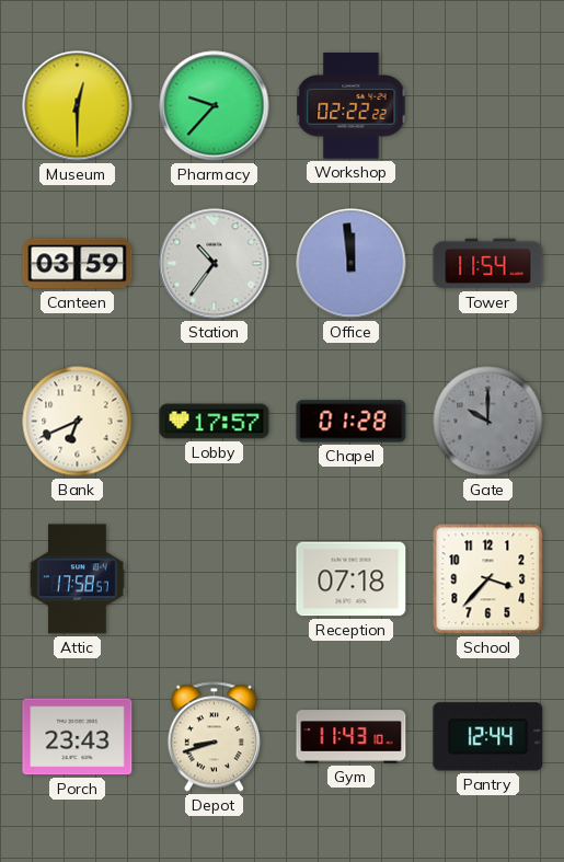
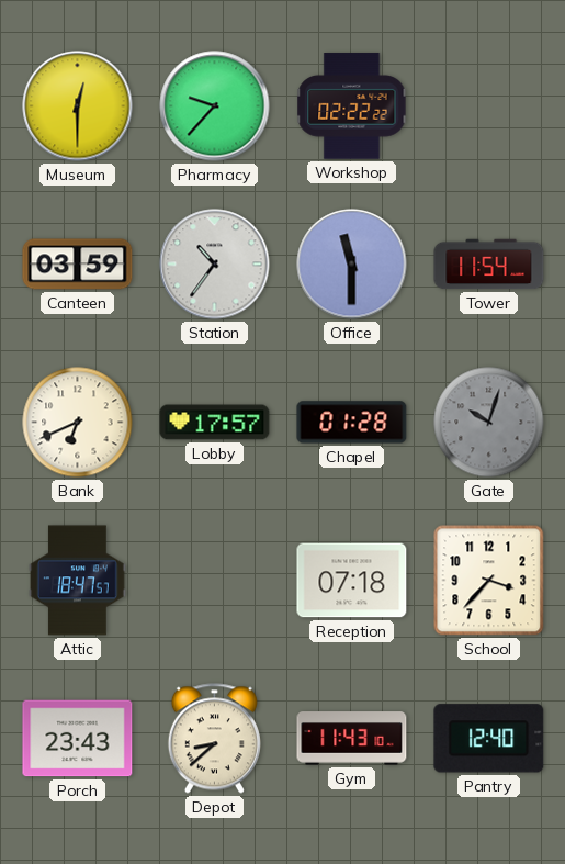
Office: 11:59 -> 11:30
Gate: 10:00 -> 10:03
Attic: 17:58 -> 18:47
Depot: 8:42 -> 8:38
Pantry: 12:44 -> 12:40
